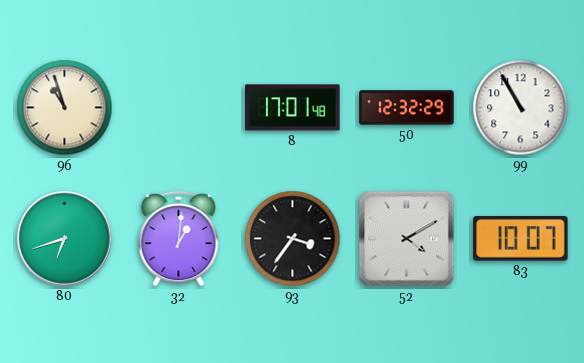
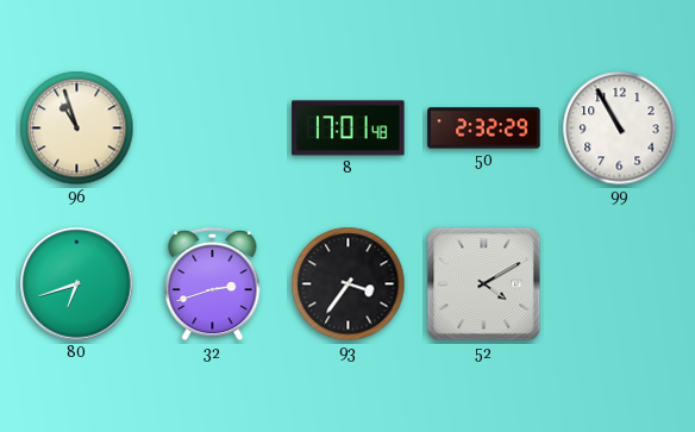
50: 12:32 -> 2:32
32: 1:01 -> 2:42
83: 10:07 -> none
